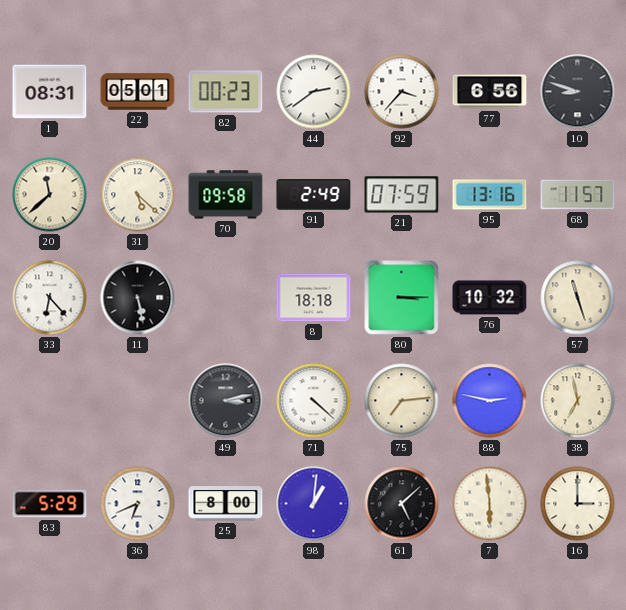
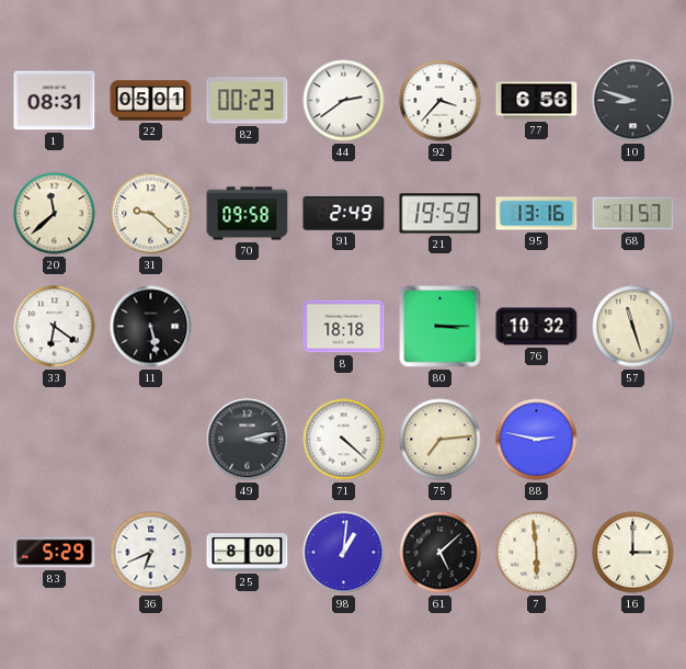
31: 5:22 -> 9:22
21: 07:59 -> 19:59
33: 6:23 -> 6:21
38: 6:58 -> none
